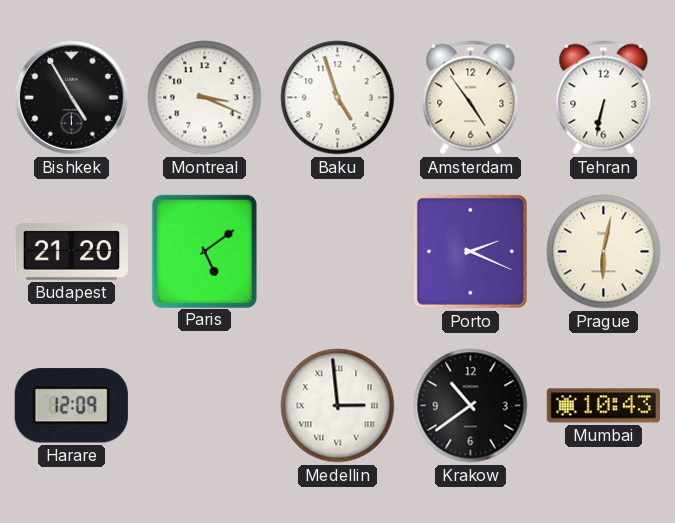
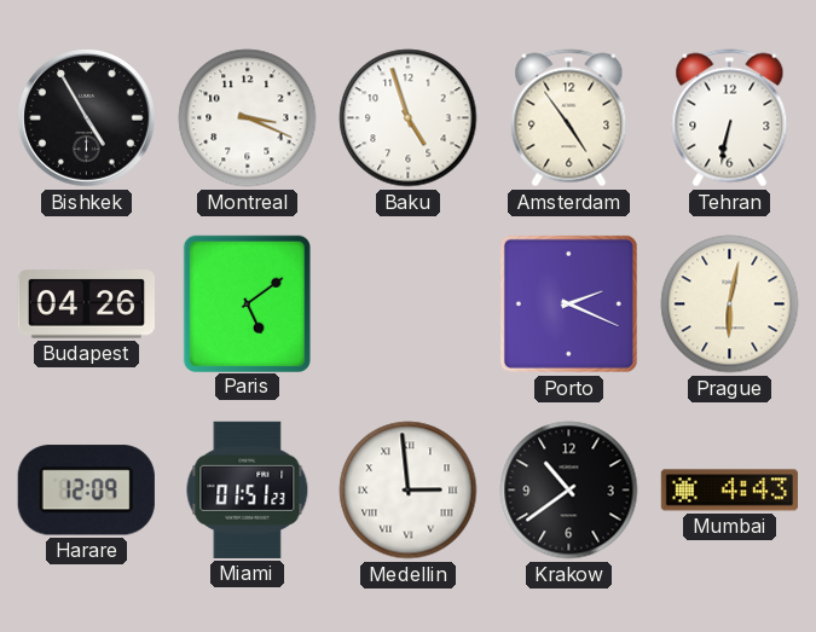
Budapest: 21:20 -> 04:26
Miami: none -> 01:51
Mumbai: 10:43 -> 4:43
